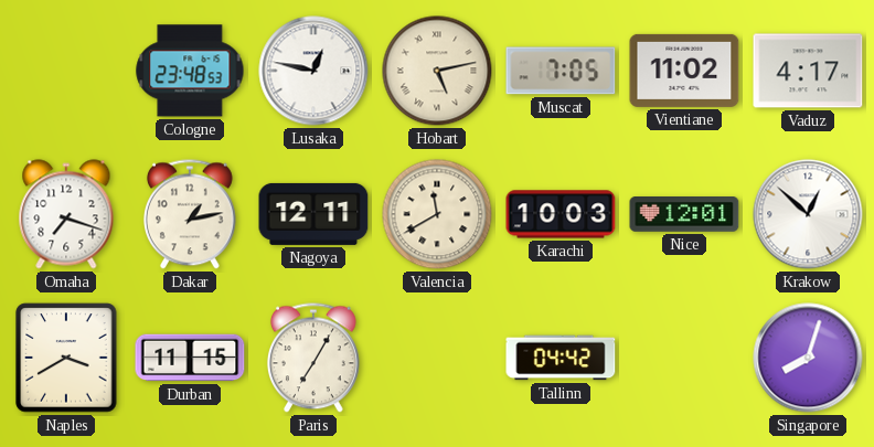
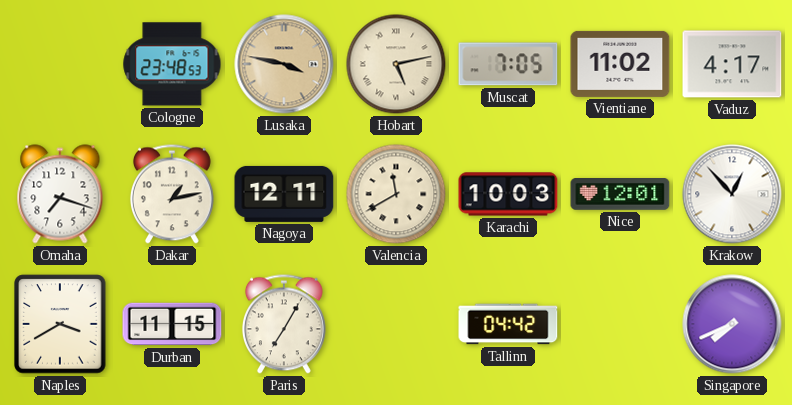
Lusaka: 12:47 -> 3:47
Lusaka dial: white -> champagne
Krakow: 12:52 -> 12:53
Singapore: 8:03 -> 7:41
